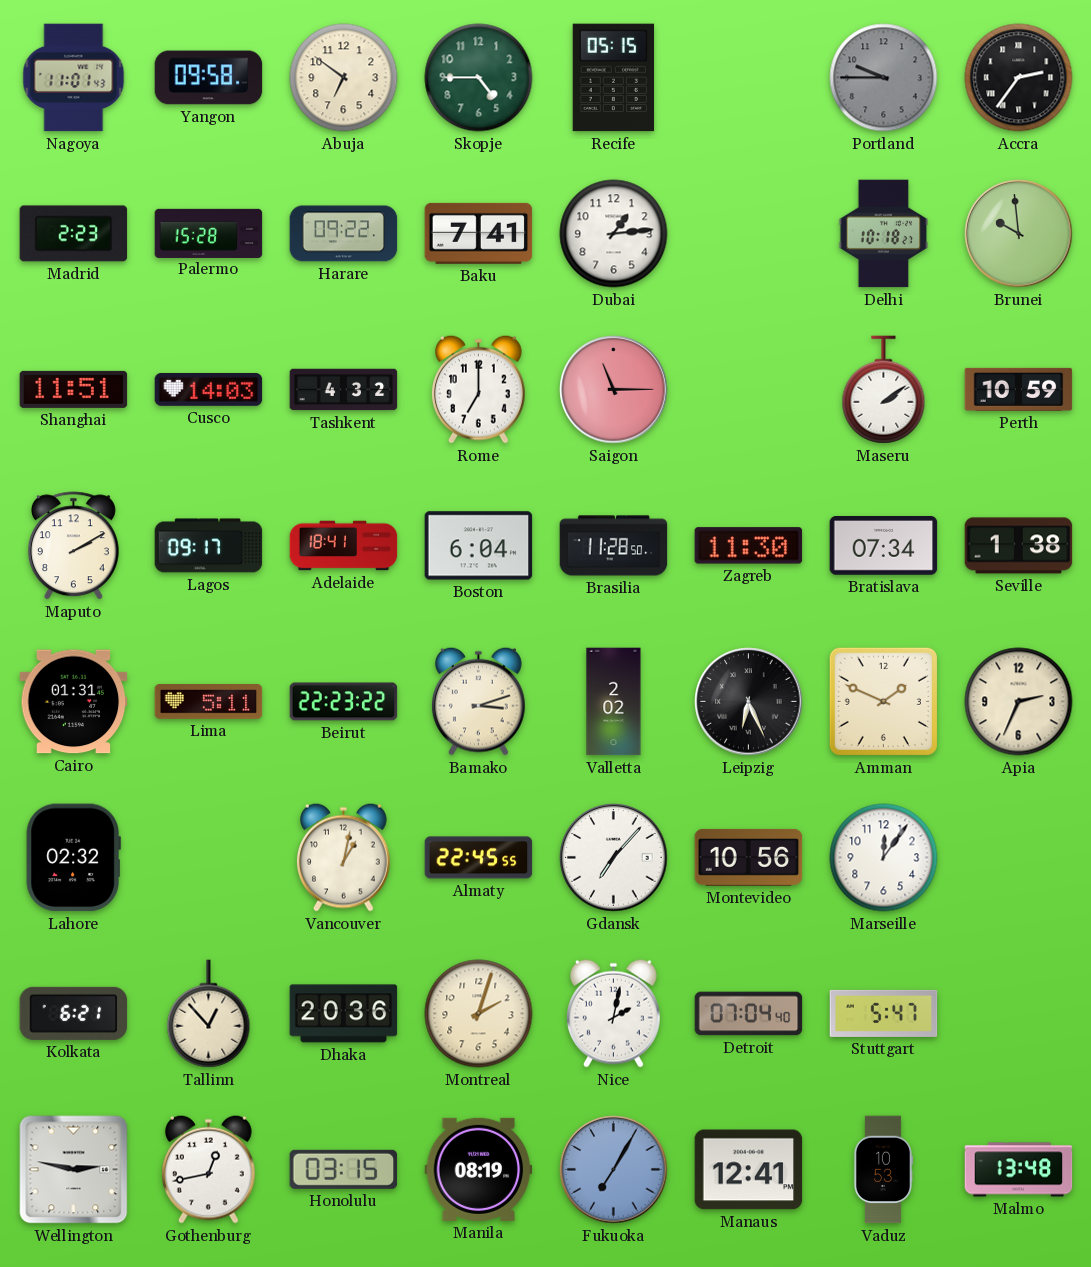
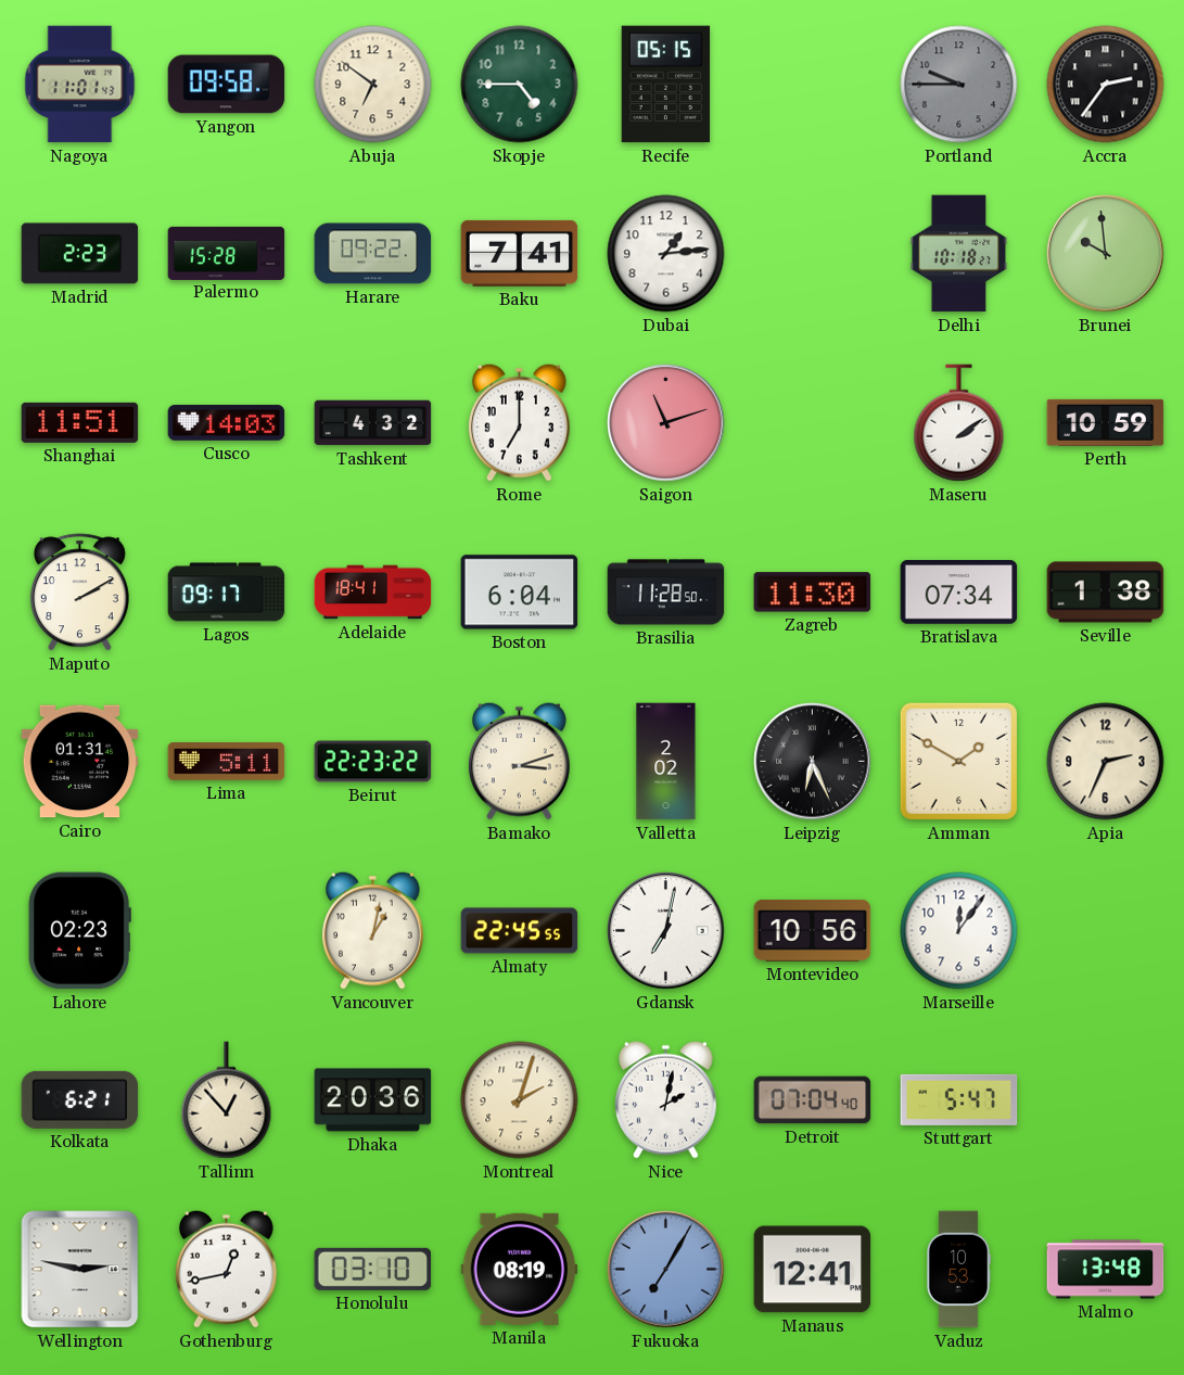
Saigon: 11:15 -> 11:12
Amman: 1:49 -> 1:50
Lahore: 02:32 -> 02:23
Gdansk: 7:07 -> 7:02
Honolulu: 03:15 -> 03:10
